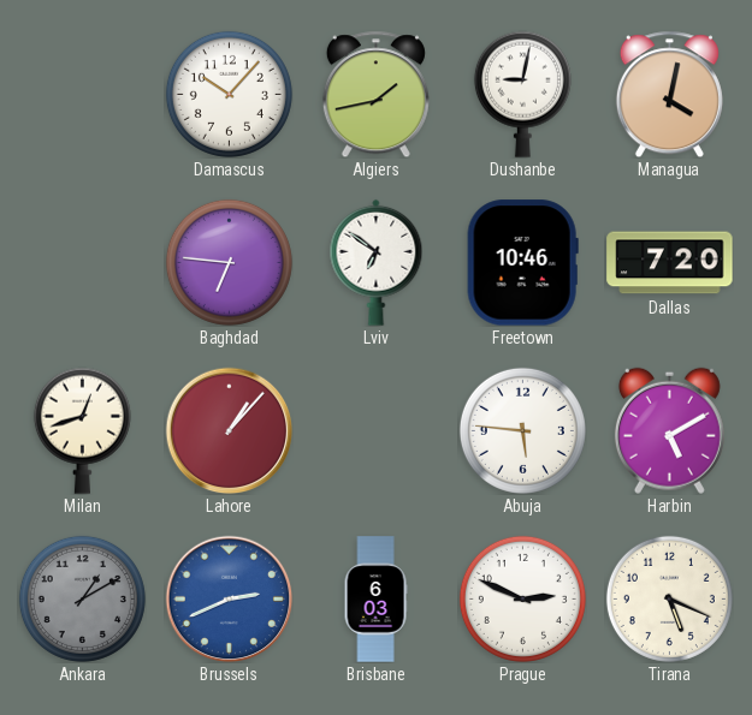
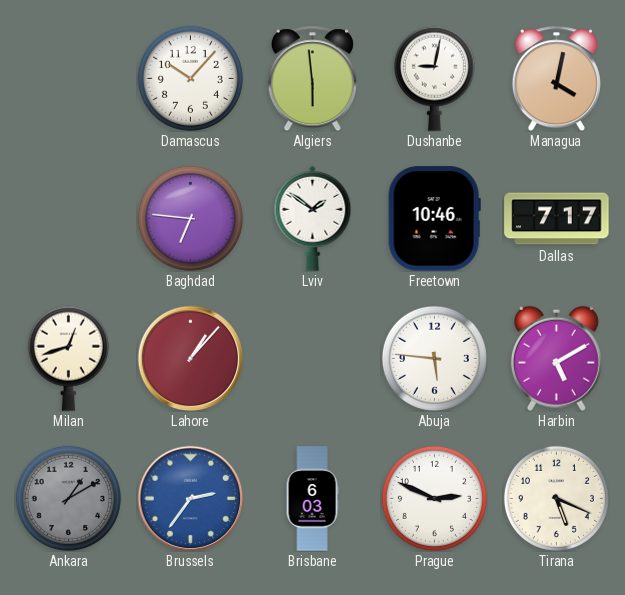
Algiers: 1:43 -> 5:59
Lviv: 6:51 -> 1:51
Dallas: 7:20 -> 7:17
Brussels: 2:41 -> 2:36
